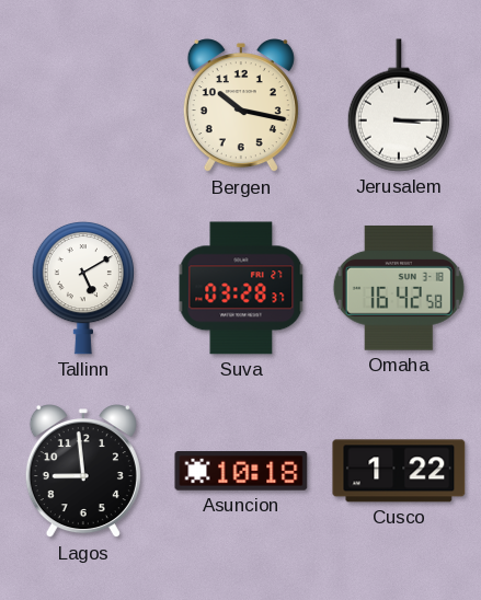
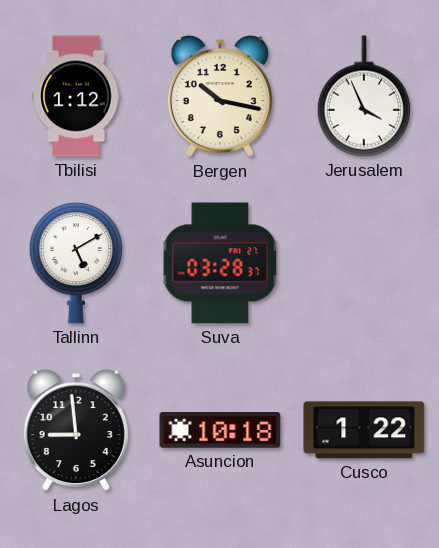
Tbilisi: none -> 1:12
Jerusalem: 3:15 -> 3:56
Omaha: 16:42 -> none
